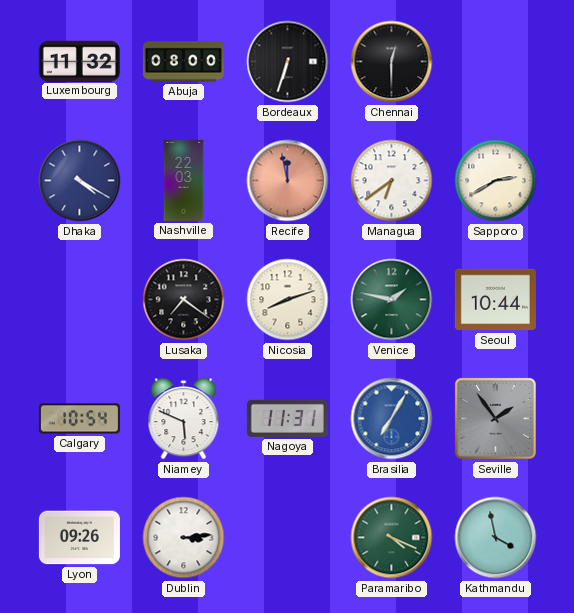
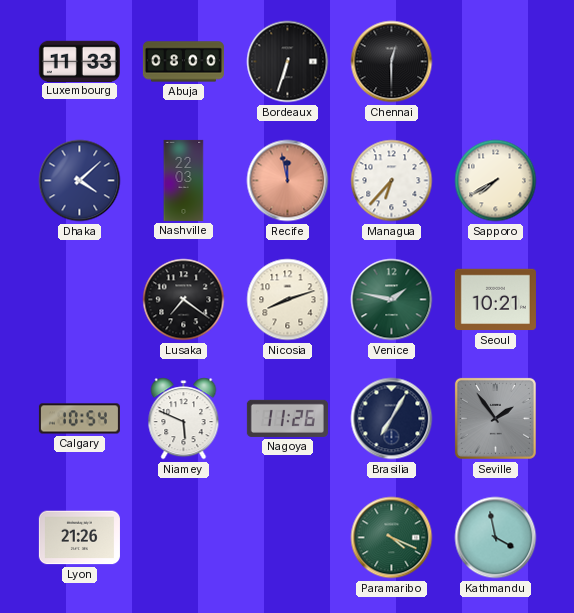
Luxembourg: 11:32 -> 11:33
Dhaka: 4:20 -> 4:08
Managua: 6:39 -> 6:37
Sapporo: 2:40 -> 7:40
Seoul: 10:44 -> 10:21
Nagoya: 11:31 -> 11:26
Brasilia dial: blue -> navy
Lyon: 09:26 -> 21:26
Dublin: 3:14 -> none
